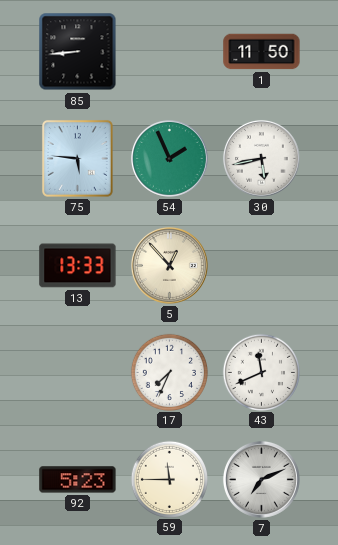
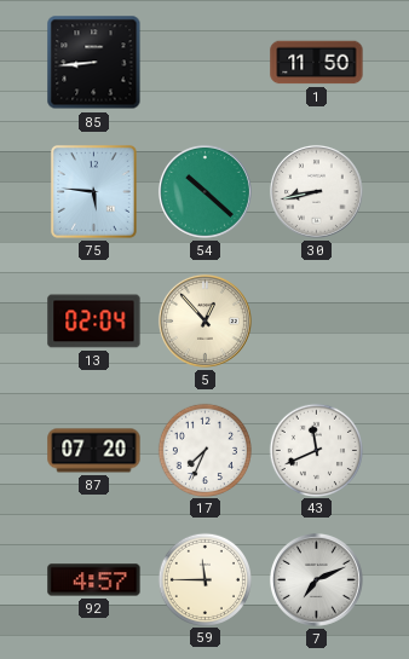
54: 1:56 -> 10:22
30: 5:43 -> 8:43
13: 13:33 -> 02:04
87: none -> 07:20
92: 5:23 -> 4:57
